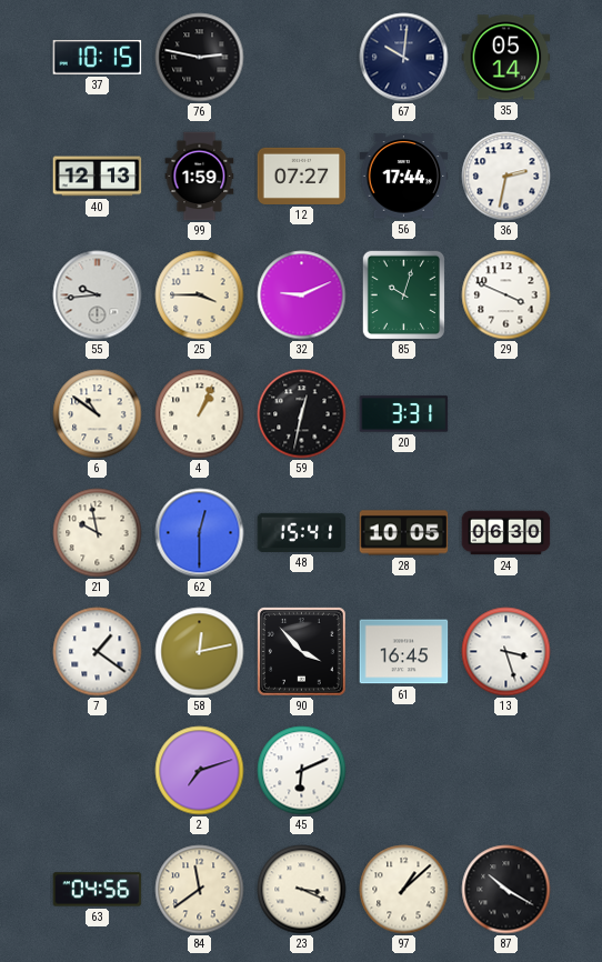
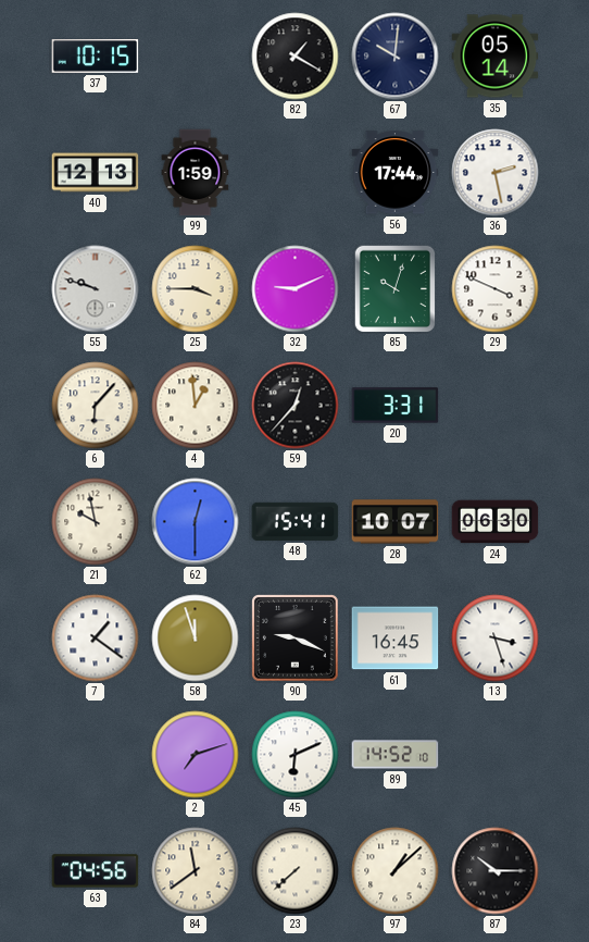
76: 2:47 -> none
82: none -> 1:20
12: 07:27 -> none
36: 2:32 -> 2:28
55: 9:44 -> 9:48
6: 10:51 -> 6:07
4: 1:04 -> 12:59
59: 12:32 -> 12:37
28: 10:05 -> 10:07
58: 12:13 -> 11:57
90: 3:53 -> 9:19
89: none -> 14:52
23: 3:19 -> 7:38
87: 10:20 -> 10:15
